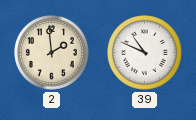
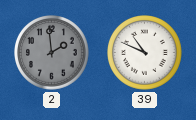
2 dial: cream -> grey
